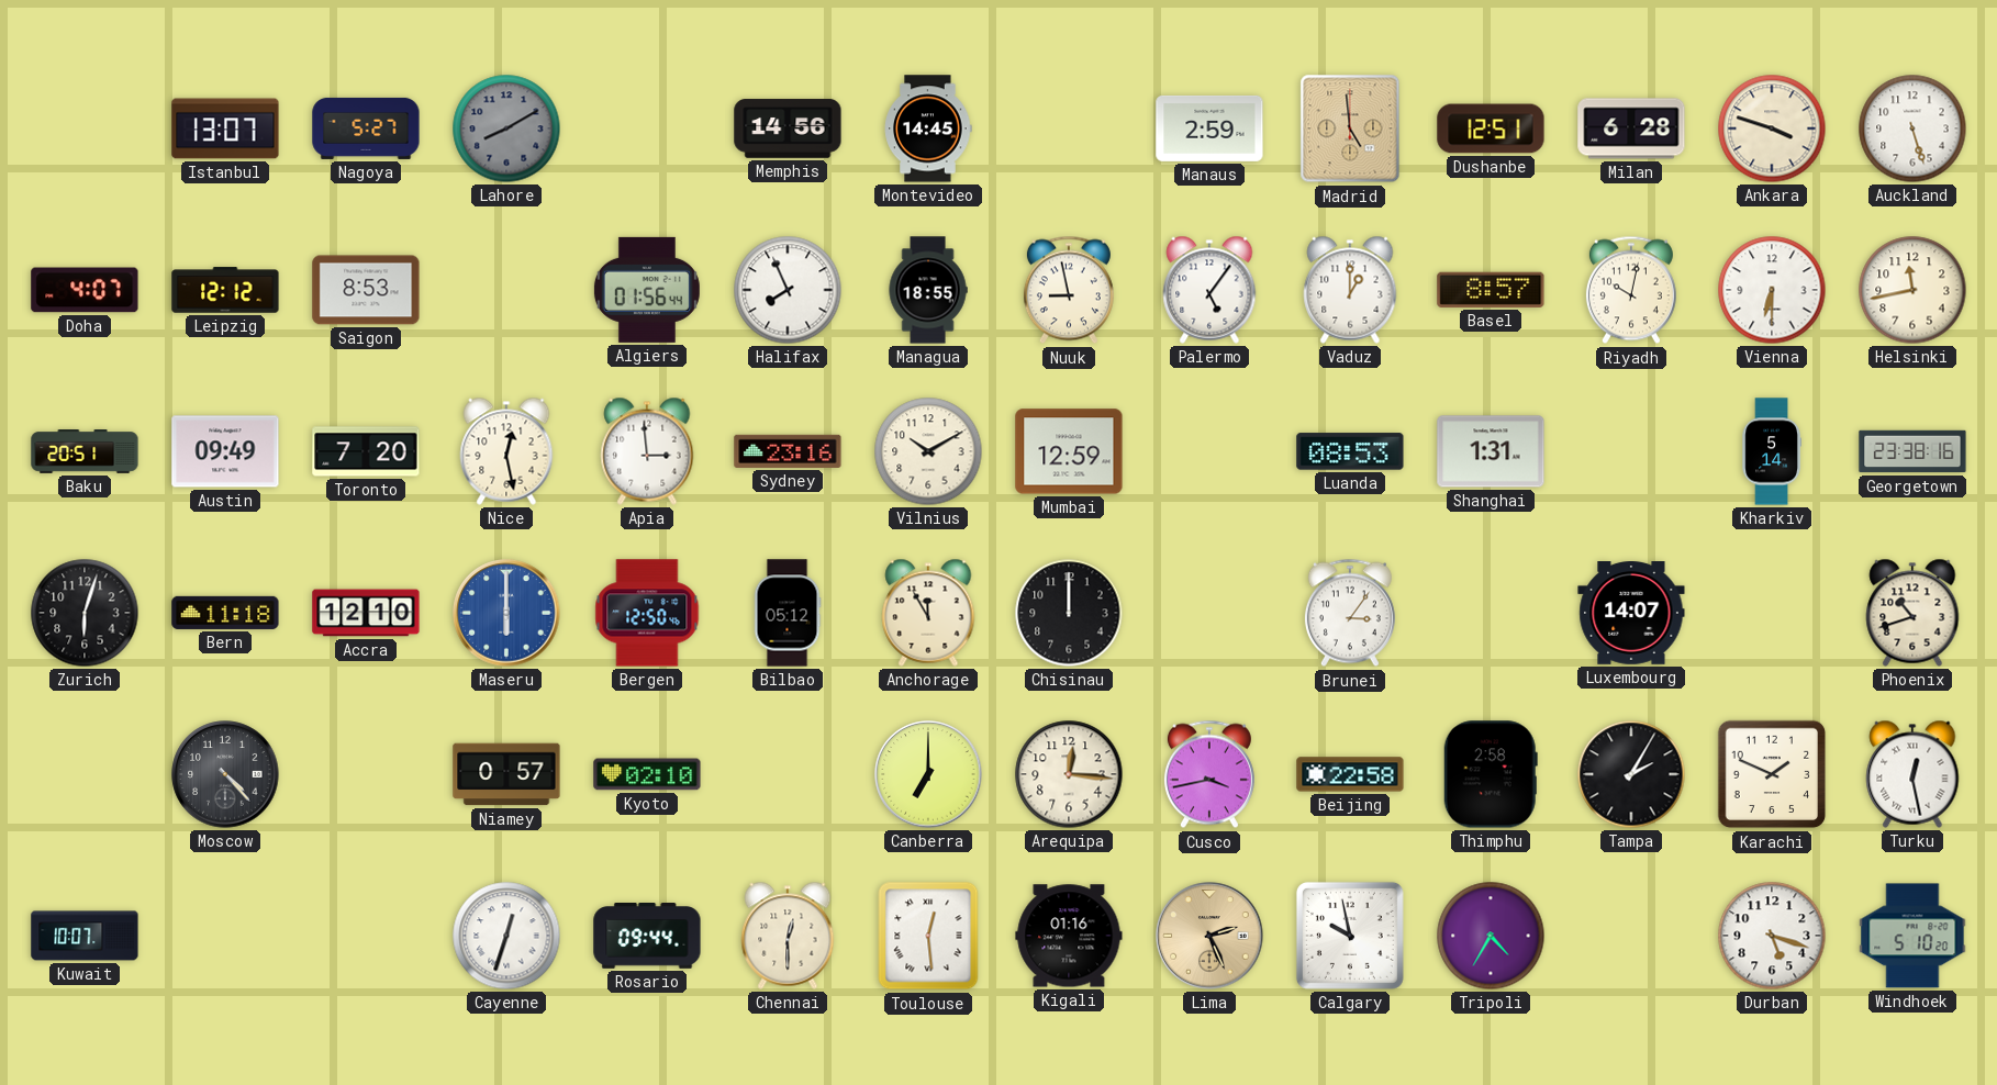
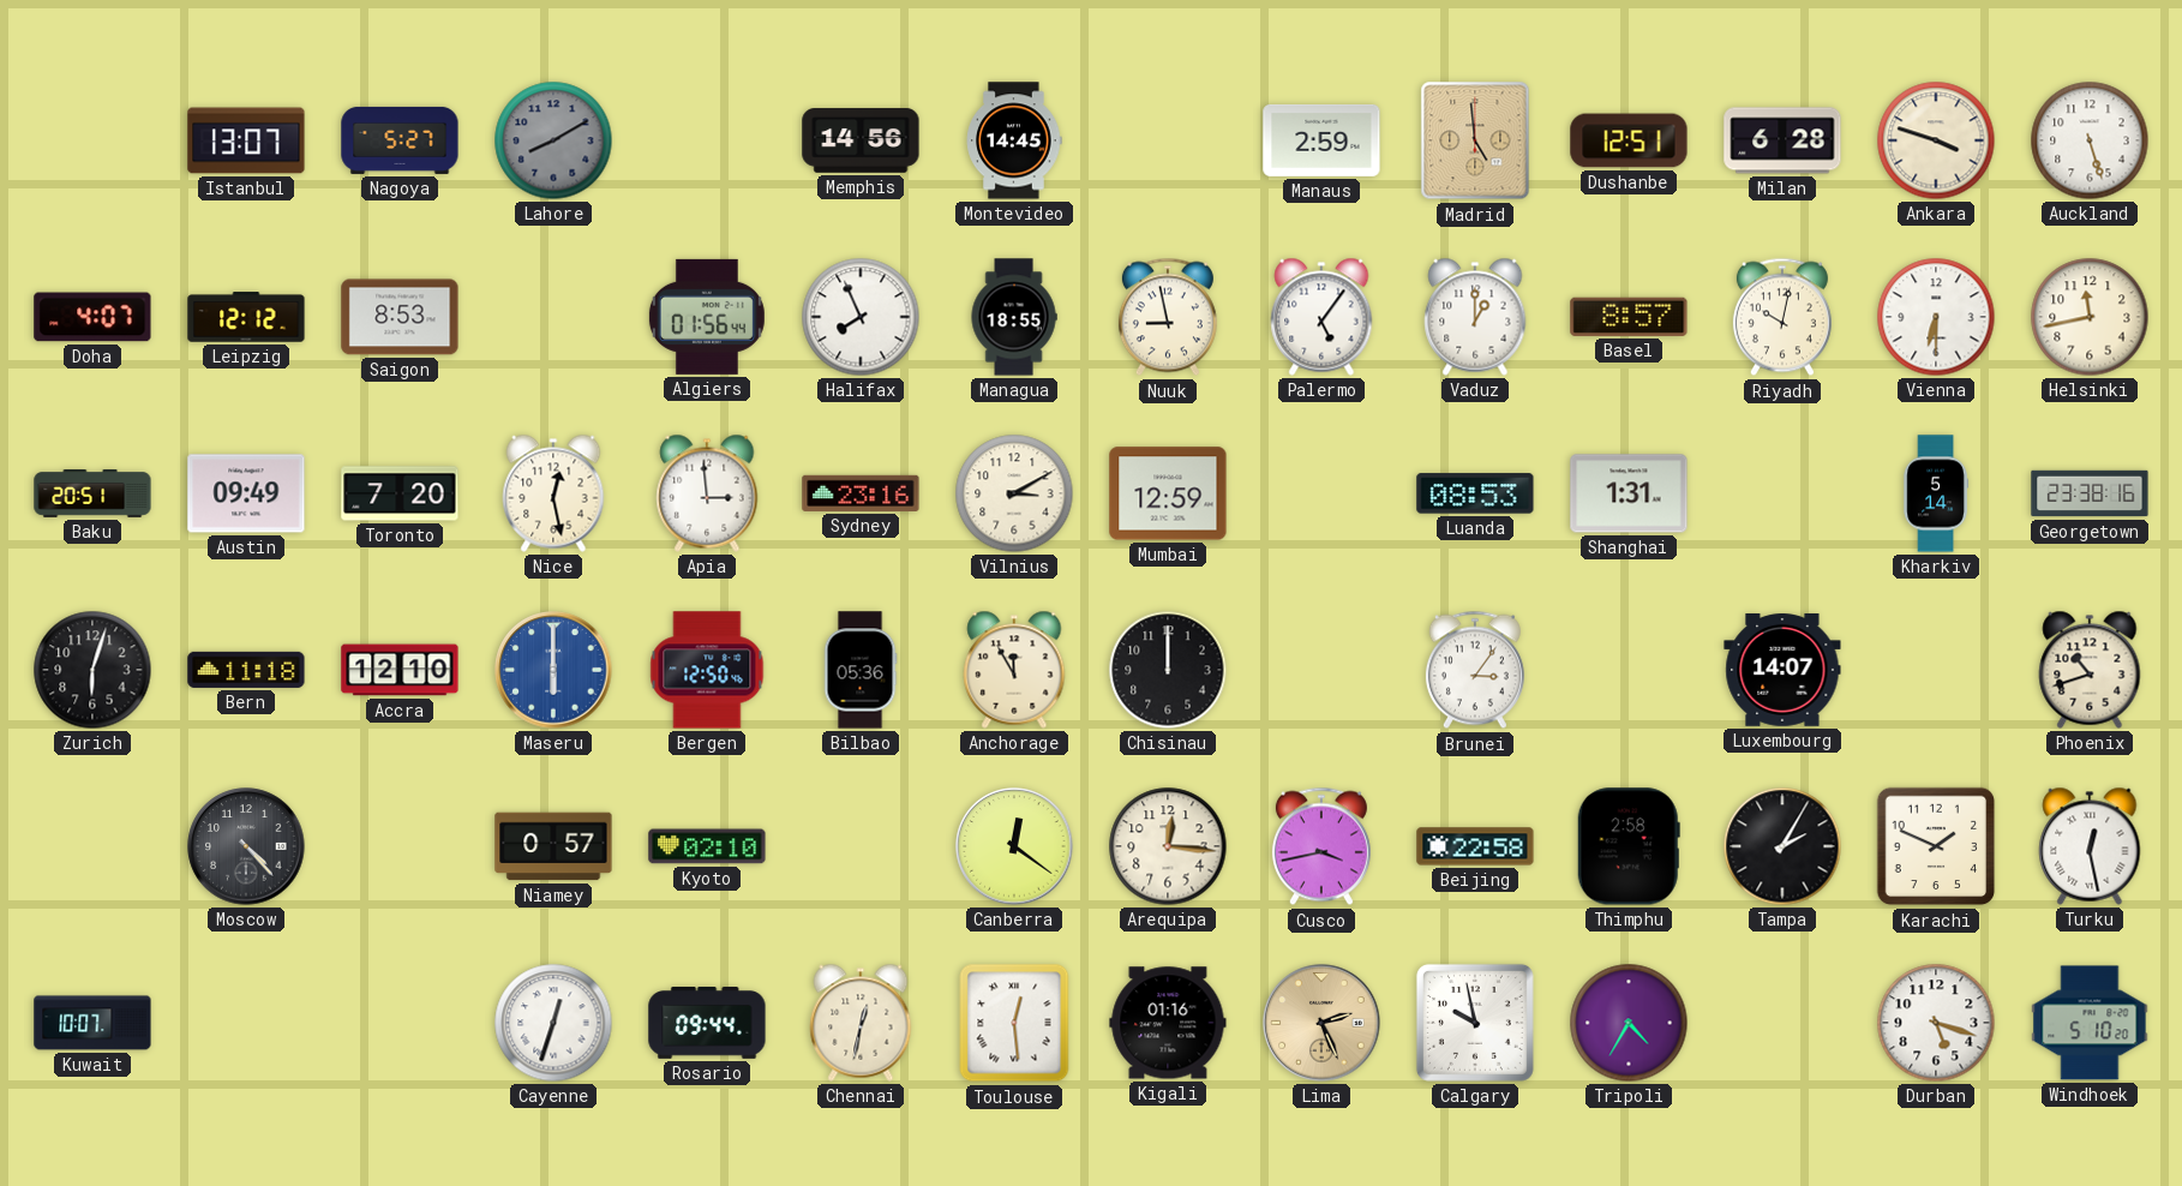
Vilnius: 10:10 -> 3:10
Bilbao: 05:12 -> 05:36
Canberra: 7:00 -> 12:21
Chennai: 12:30 -> 12:32
